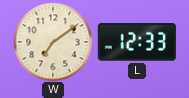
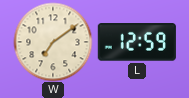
L: 12:33 -> 12:59
